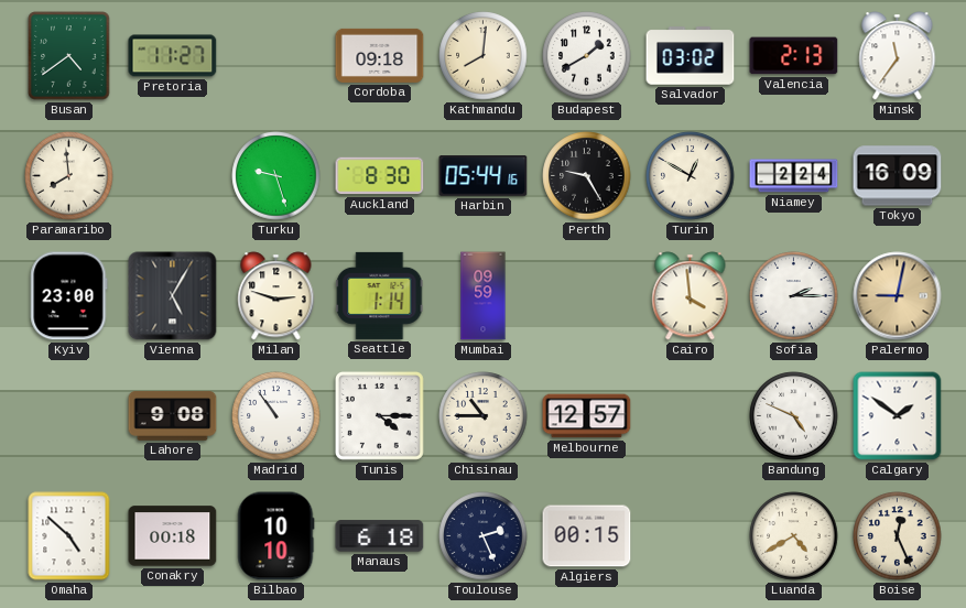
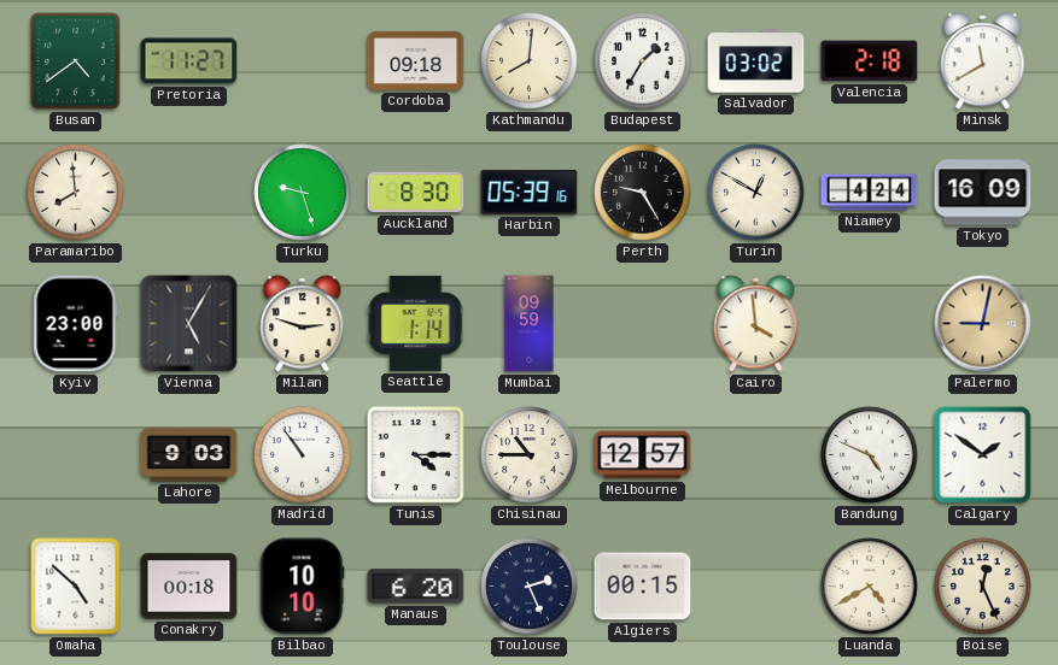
Budapest: 1:40 -> 1:35
Valencia: 2:13 -> 2:18
Minsk: 11:36 -> 11:40
Harbin: 05:44 -> 05:39
Niamey: 2:24 -> 4:24
Sofia: 2:15 -> none
Lahore: 9:08 -> 9:03
Manaus: 6:18 -> 6:20
